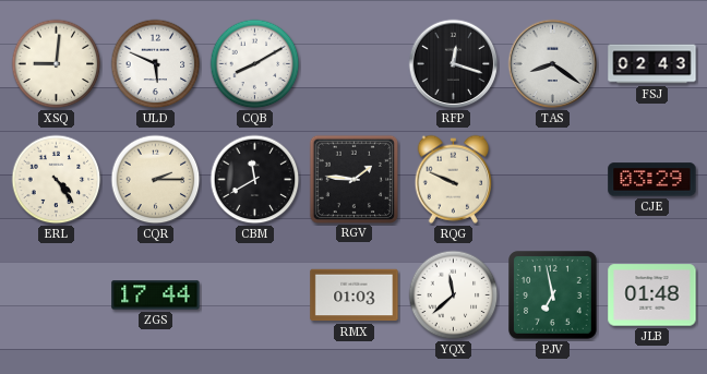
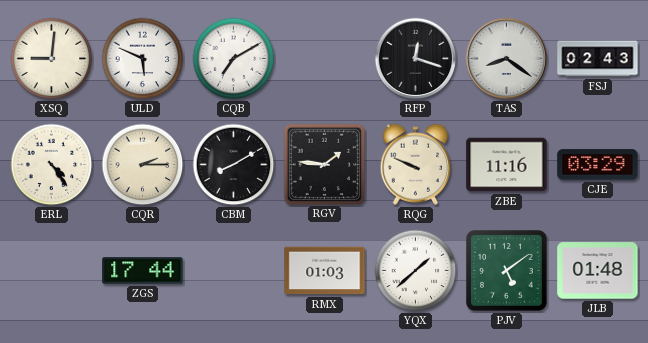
CQB: 8:10 -> 7:10
CBM: 11:40 -> 8:10
ZBE: none -> 11:16
YQX: 11:38 -> 1:38
PJV: 6:58 -> 5:09
